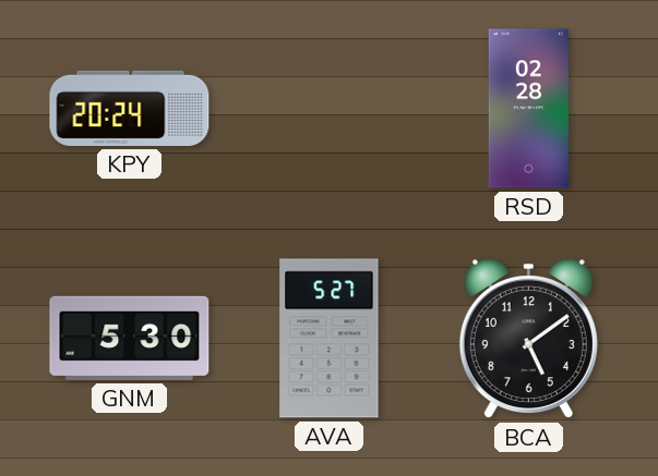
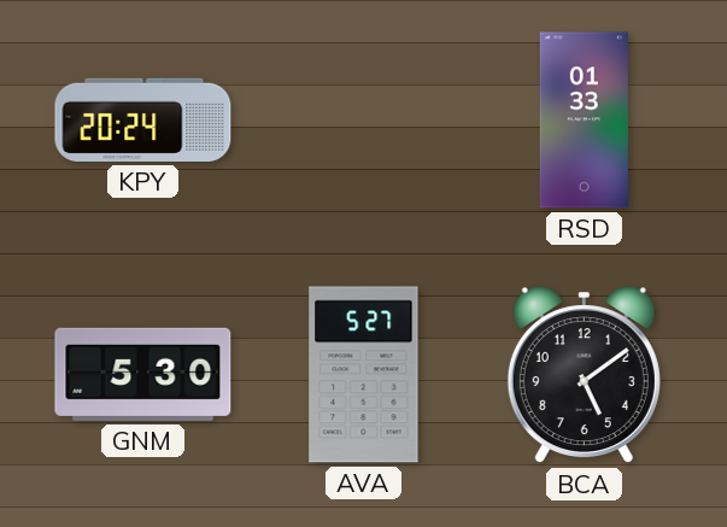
RSD: 02:28 -> 01:33
